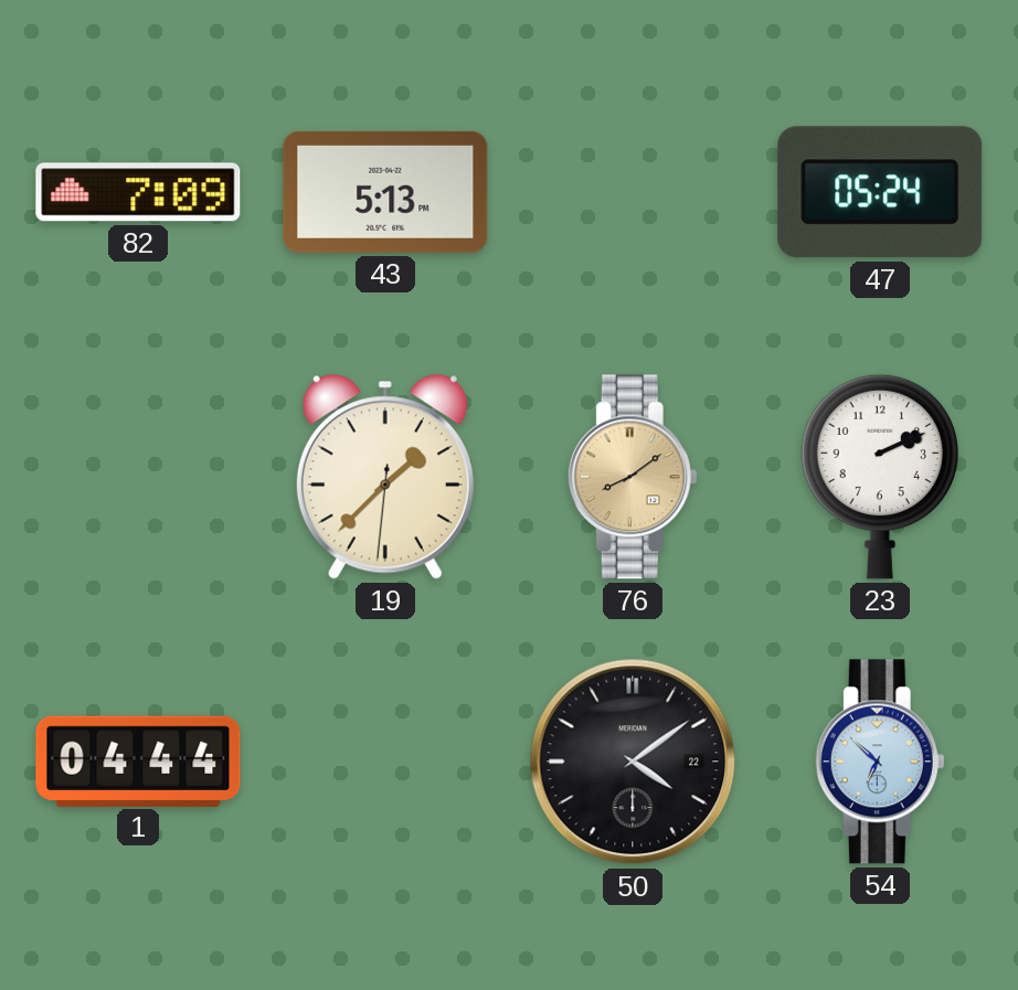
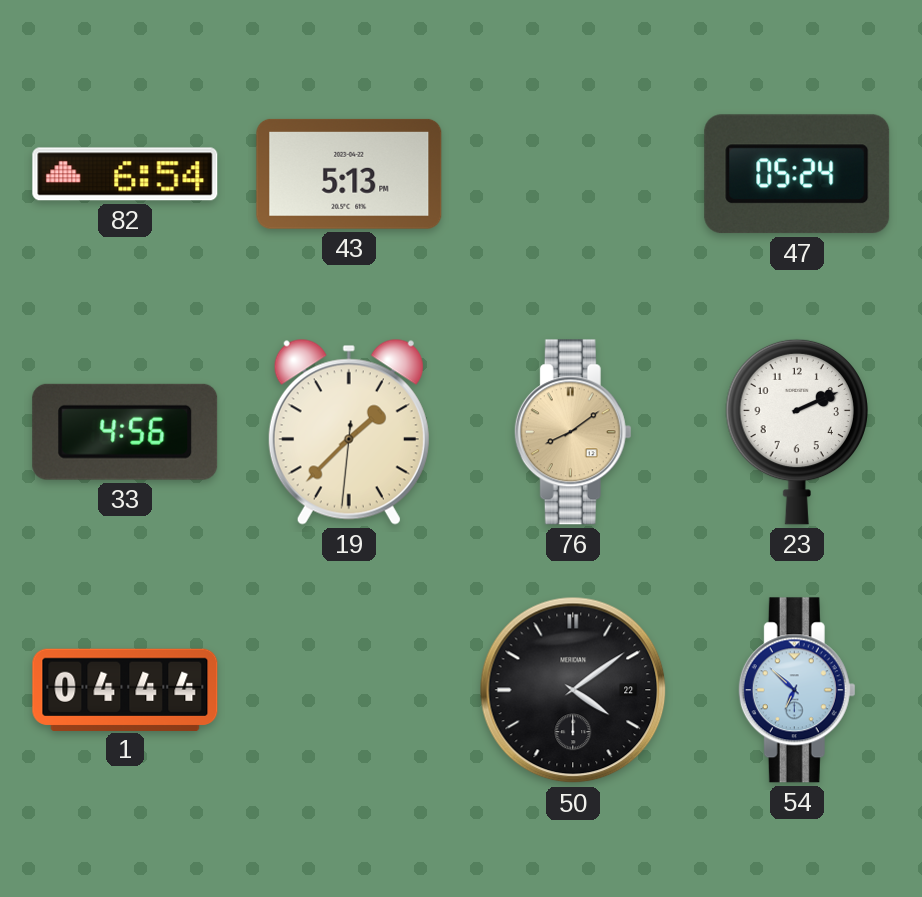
82: 7:09 -> 6:54
33: none -> 4:56
